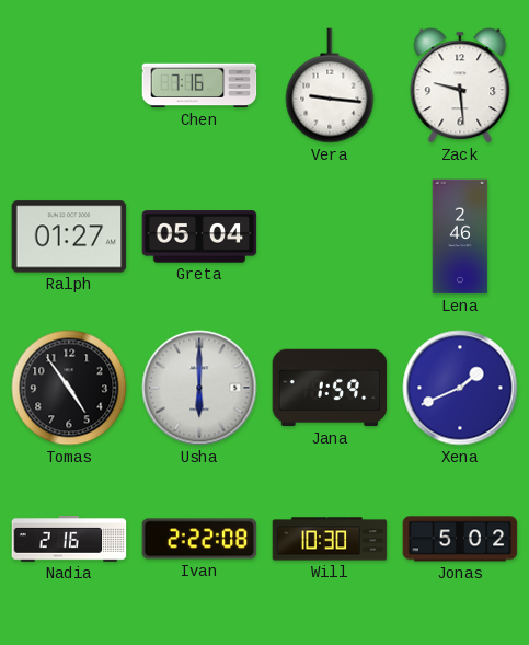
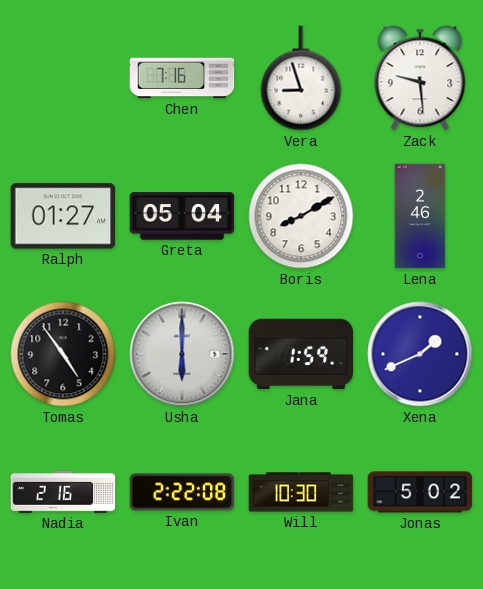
Vera: 9:16 -> 8:57
Boris: none -> 8:10
